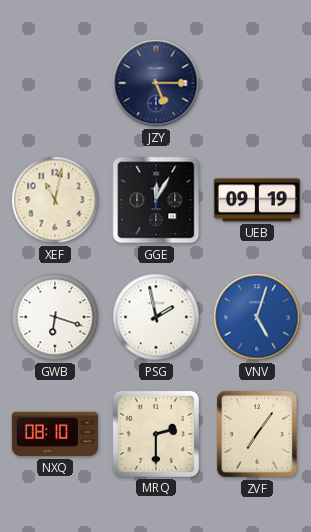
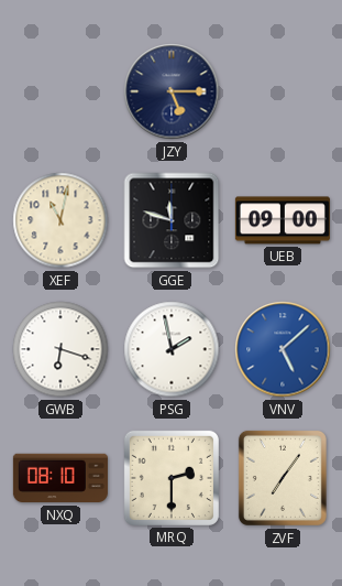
GGE: 12:05 -> 11:48
UEB: 09:19 -> 09:00
VNV: 5:03 -> 5:08
